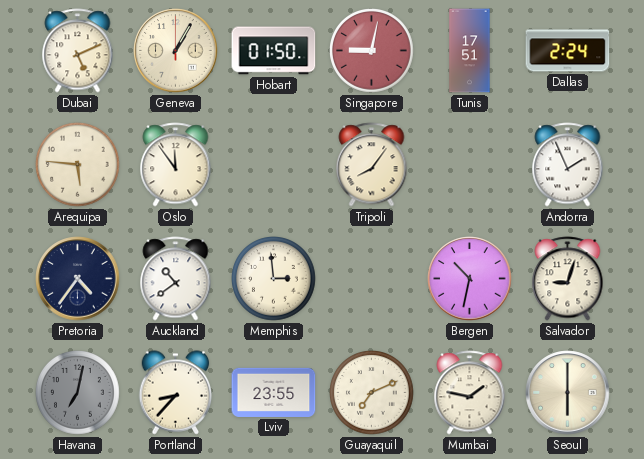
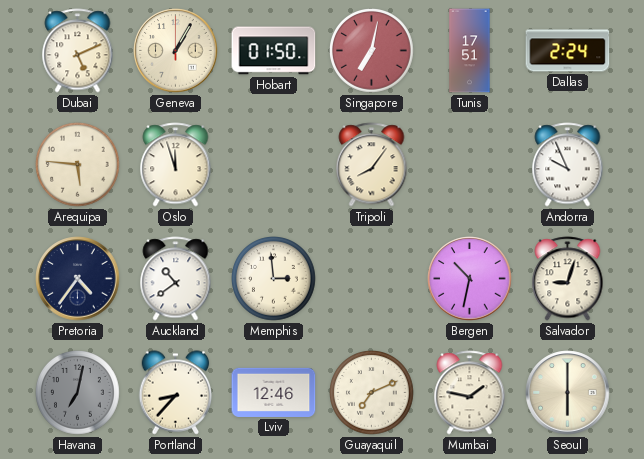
Singapore: 9:02 -> 7:02
Oslo: 11:54 -> 11:57
Andorra: 1:56 -> 9:56
Lviv: 23:55 -> 12:46
